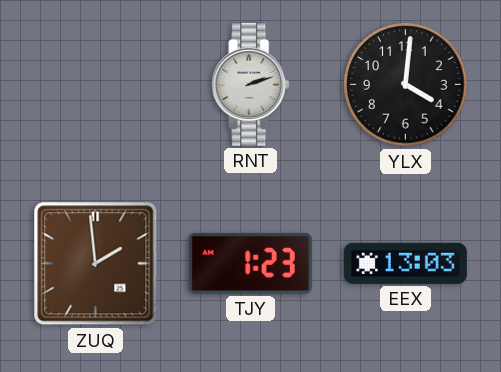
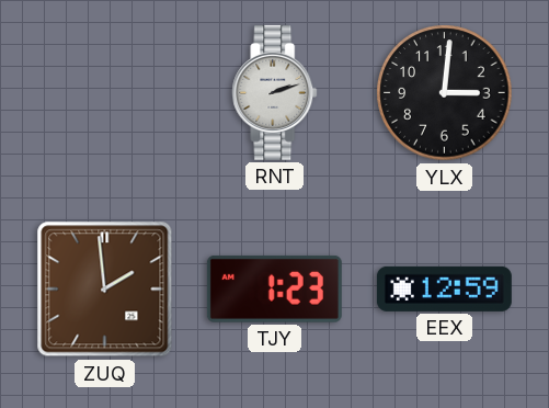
YLX: 4:01 -> 3:01
EEX: 13:03 -> 12:59
